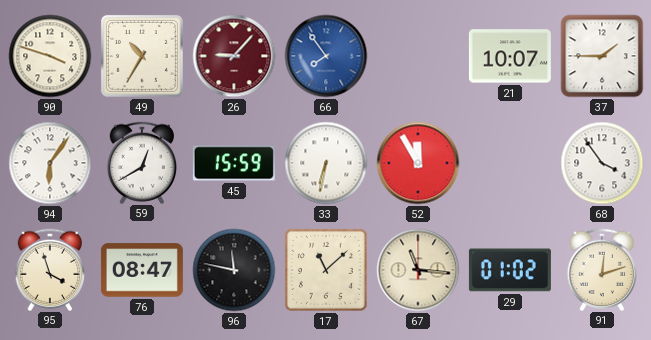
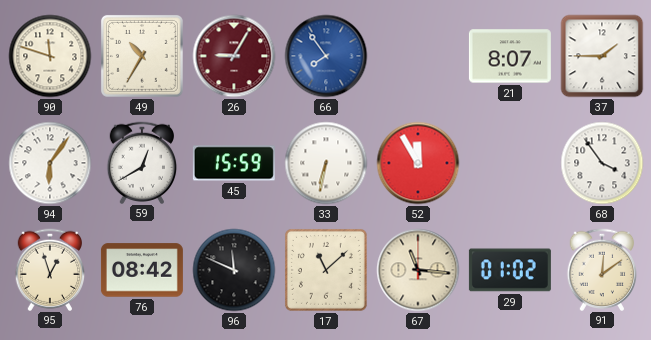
90: 3:48 -> 11:48
26: 9:07 -> 9:05
21: 10:07 -> 8:07
95: 3:57 -> 12:57
76: 08:47 -> 08:42
96: 11:47 -> 11:49
91: 12:12 -> 12:09
